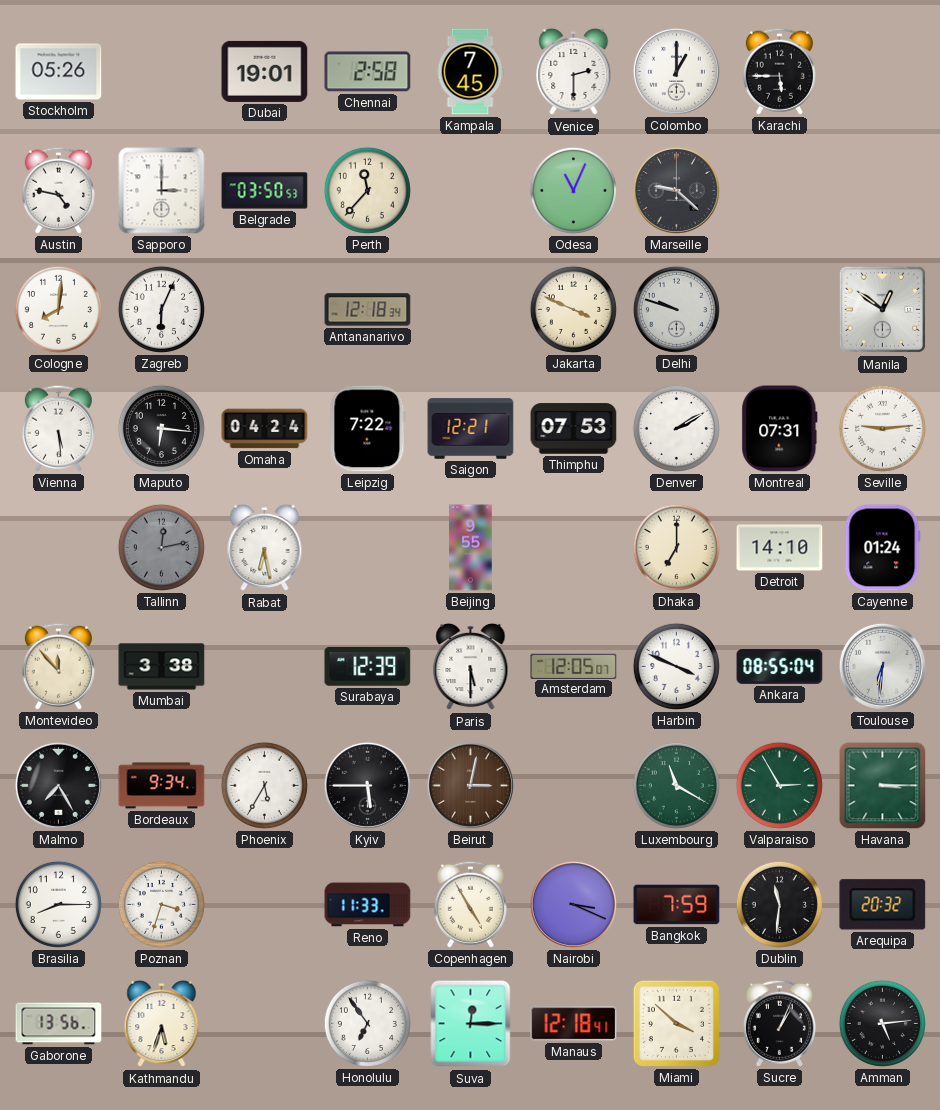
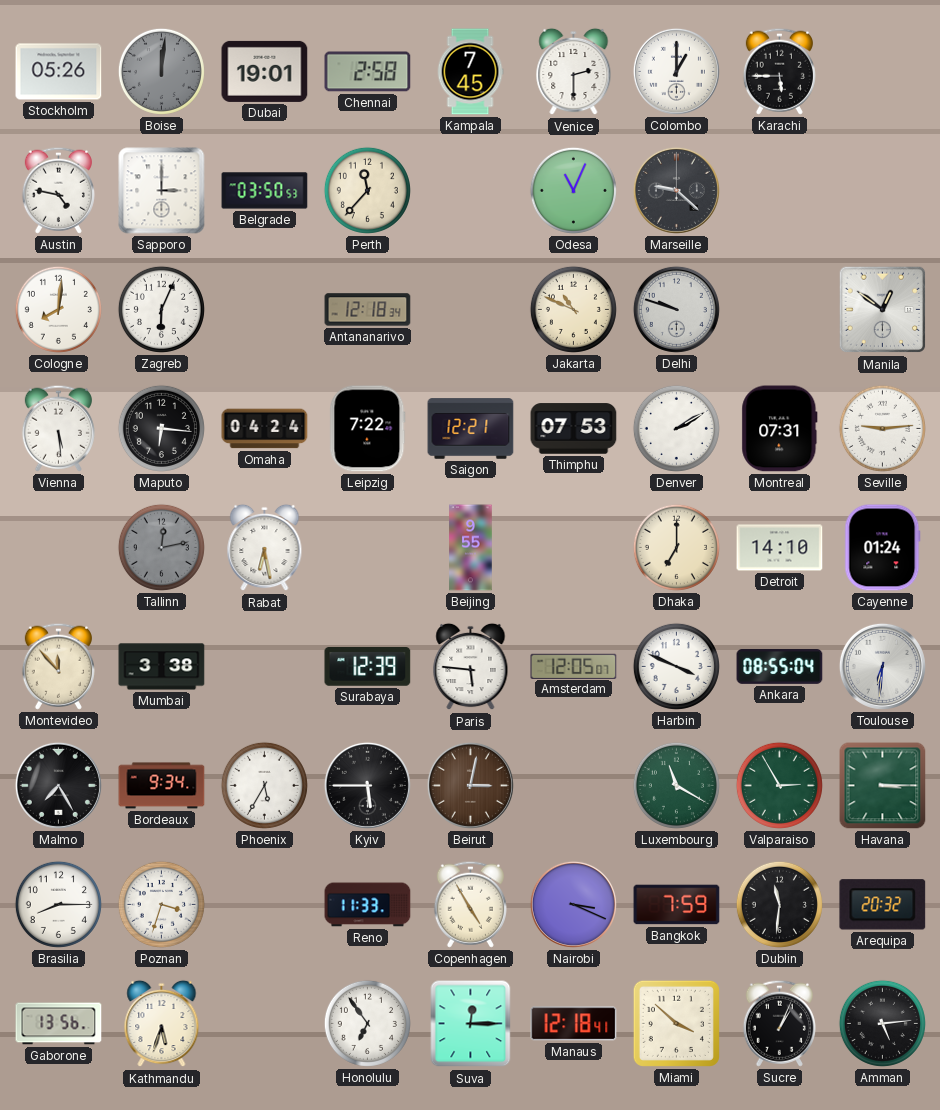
Boise: none -> 12:01
Jakarta: 3:49 -> 10:49
Paris: 5:30 -> 5:46
